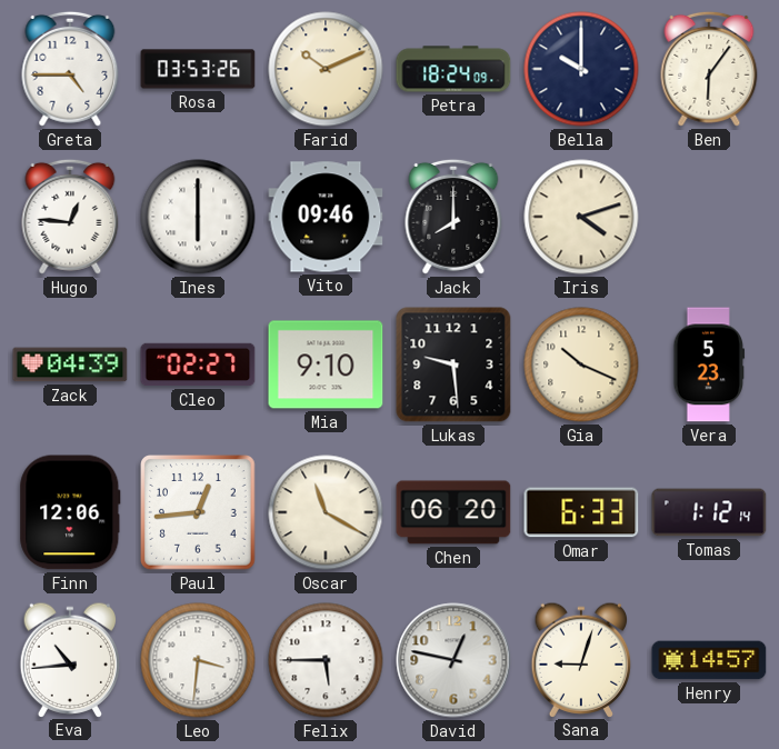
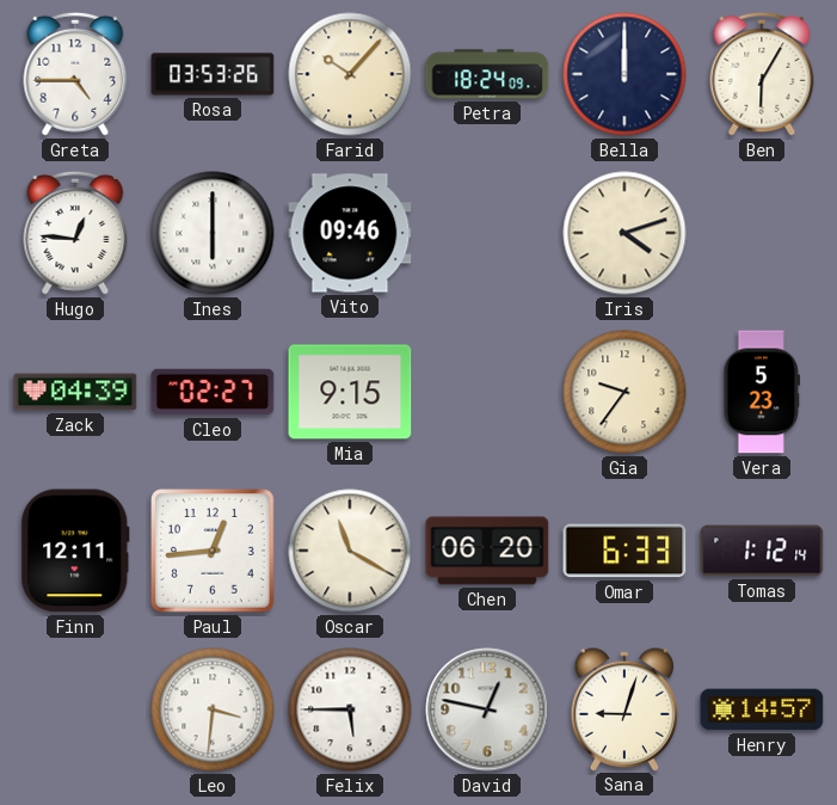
Farid: 10:11 -> 10:07
Bella: 10:00 -> 12:00
Ben: 6:06 -> 6:05
Jack: 8:00 -> none
Mia: 9:10 -> 9:15
Lukas: 9:29 -> none
Gia: 10:19 -> 9:36
Finn: 12:06 -> 12:11
Eva: 10:44 -> none
